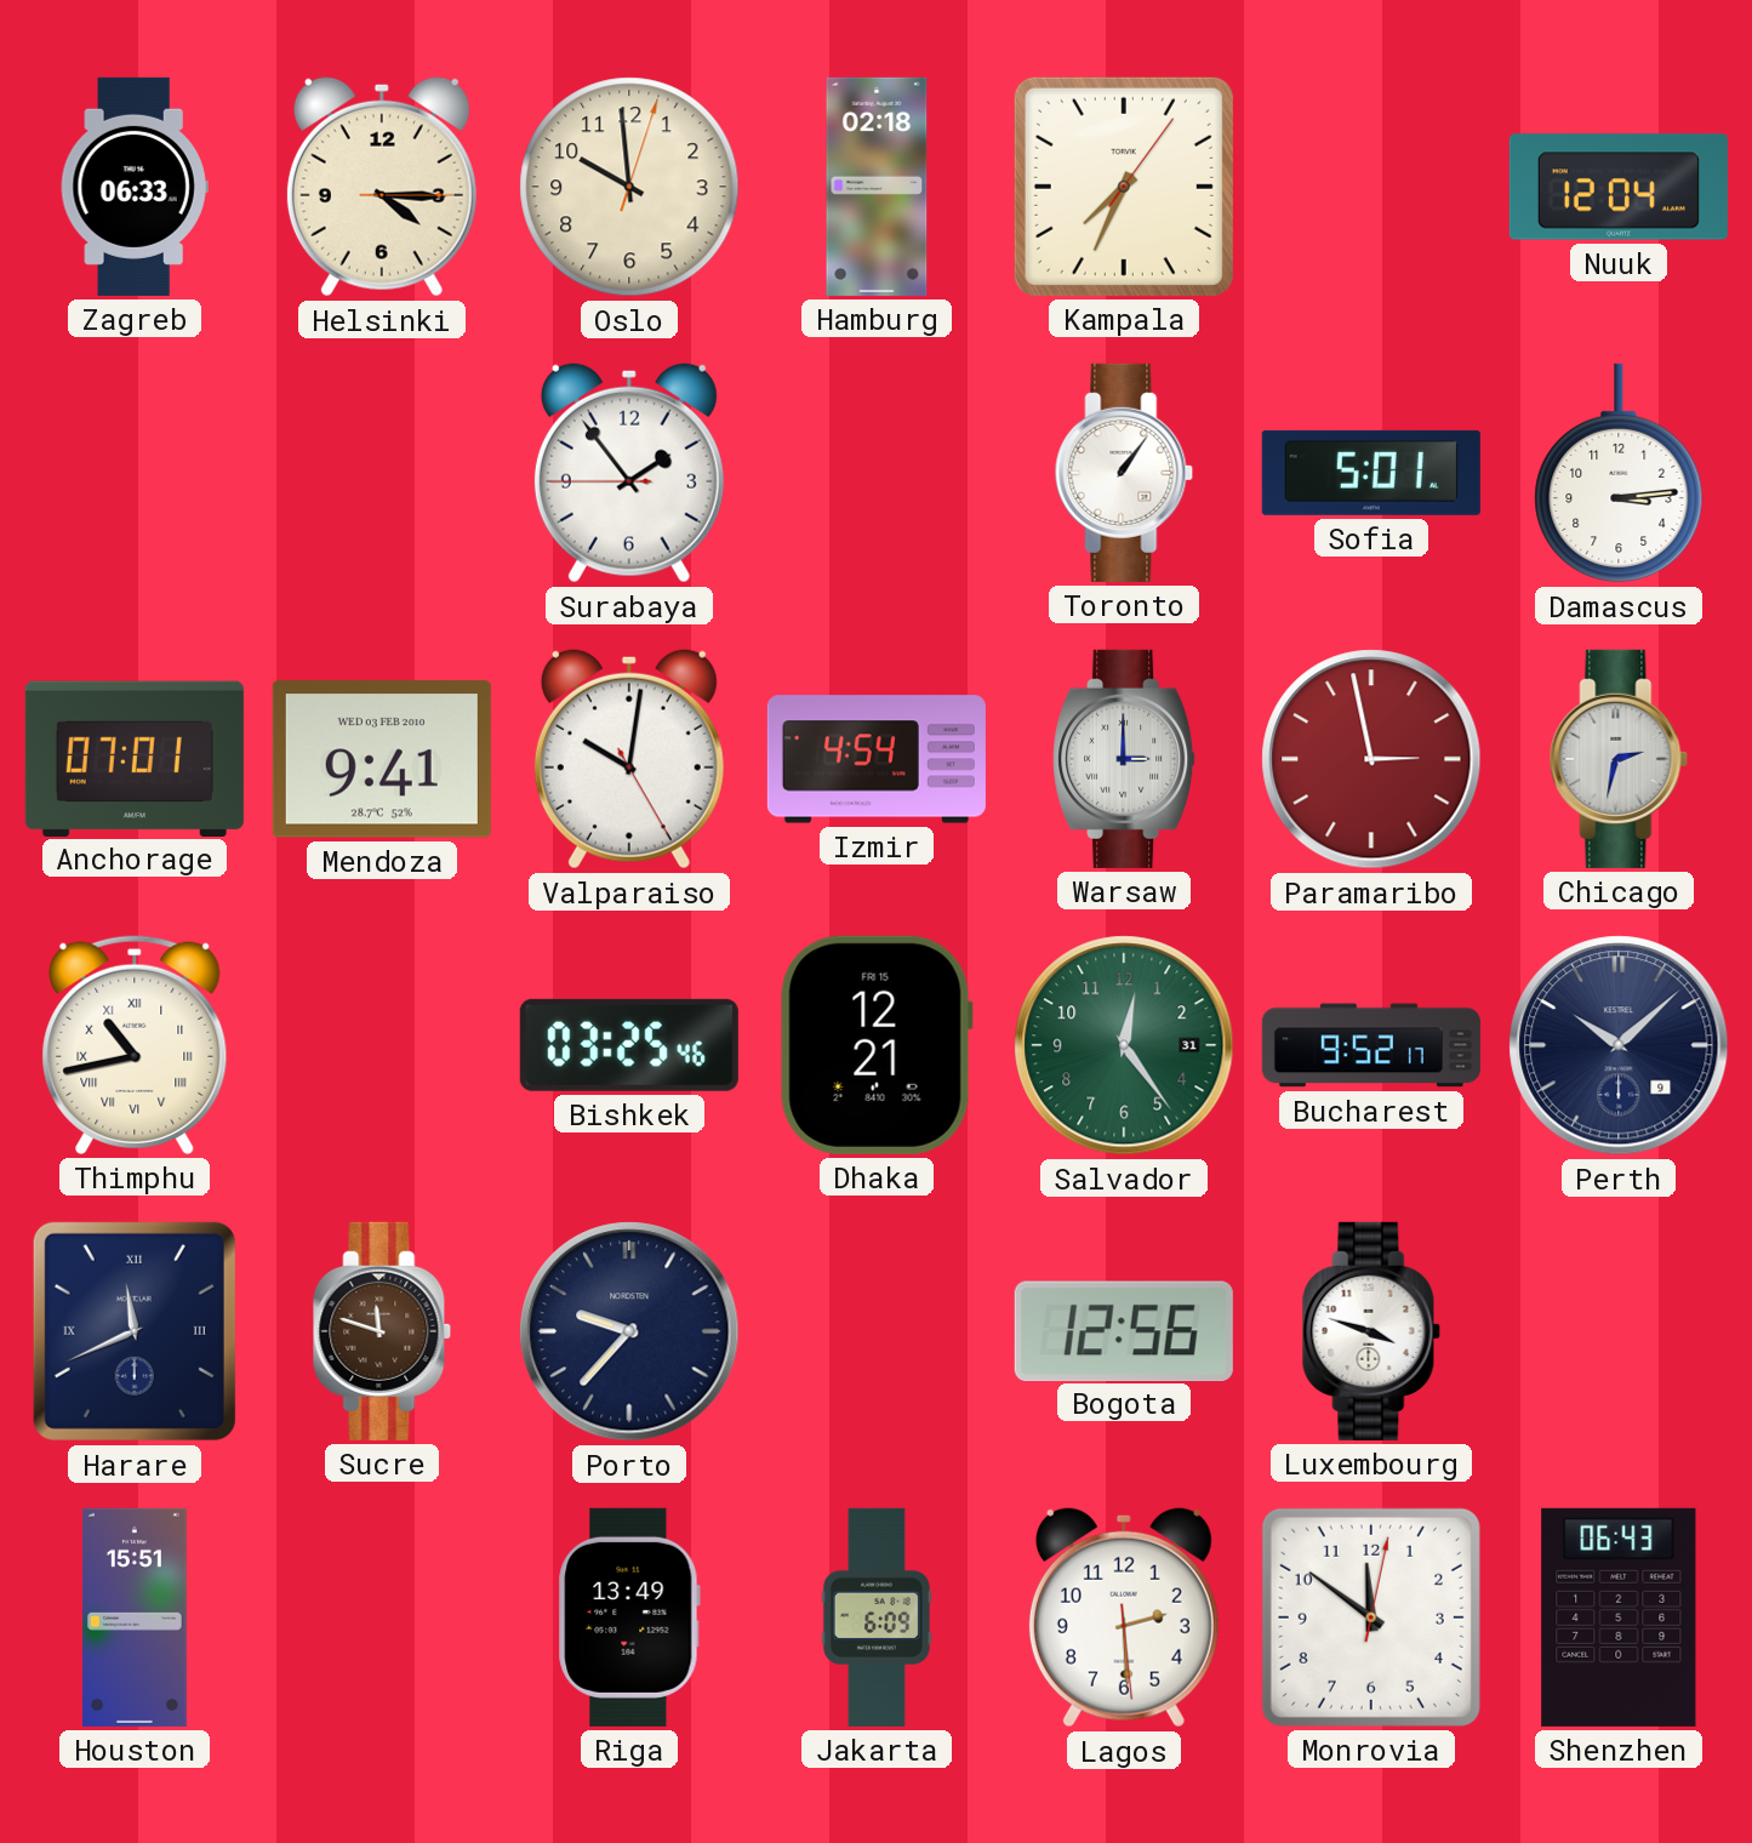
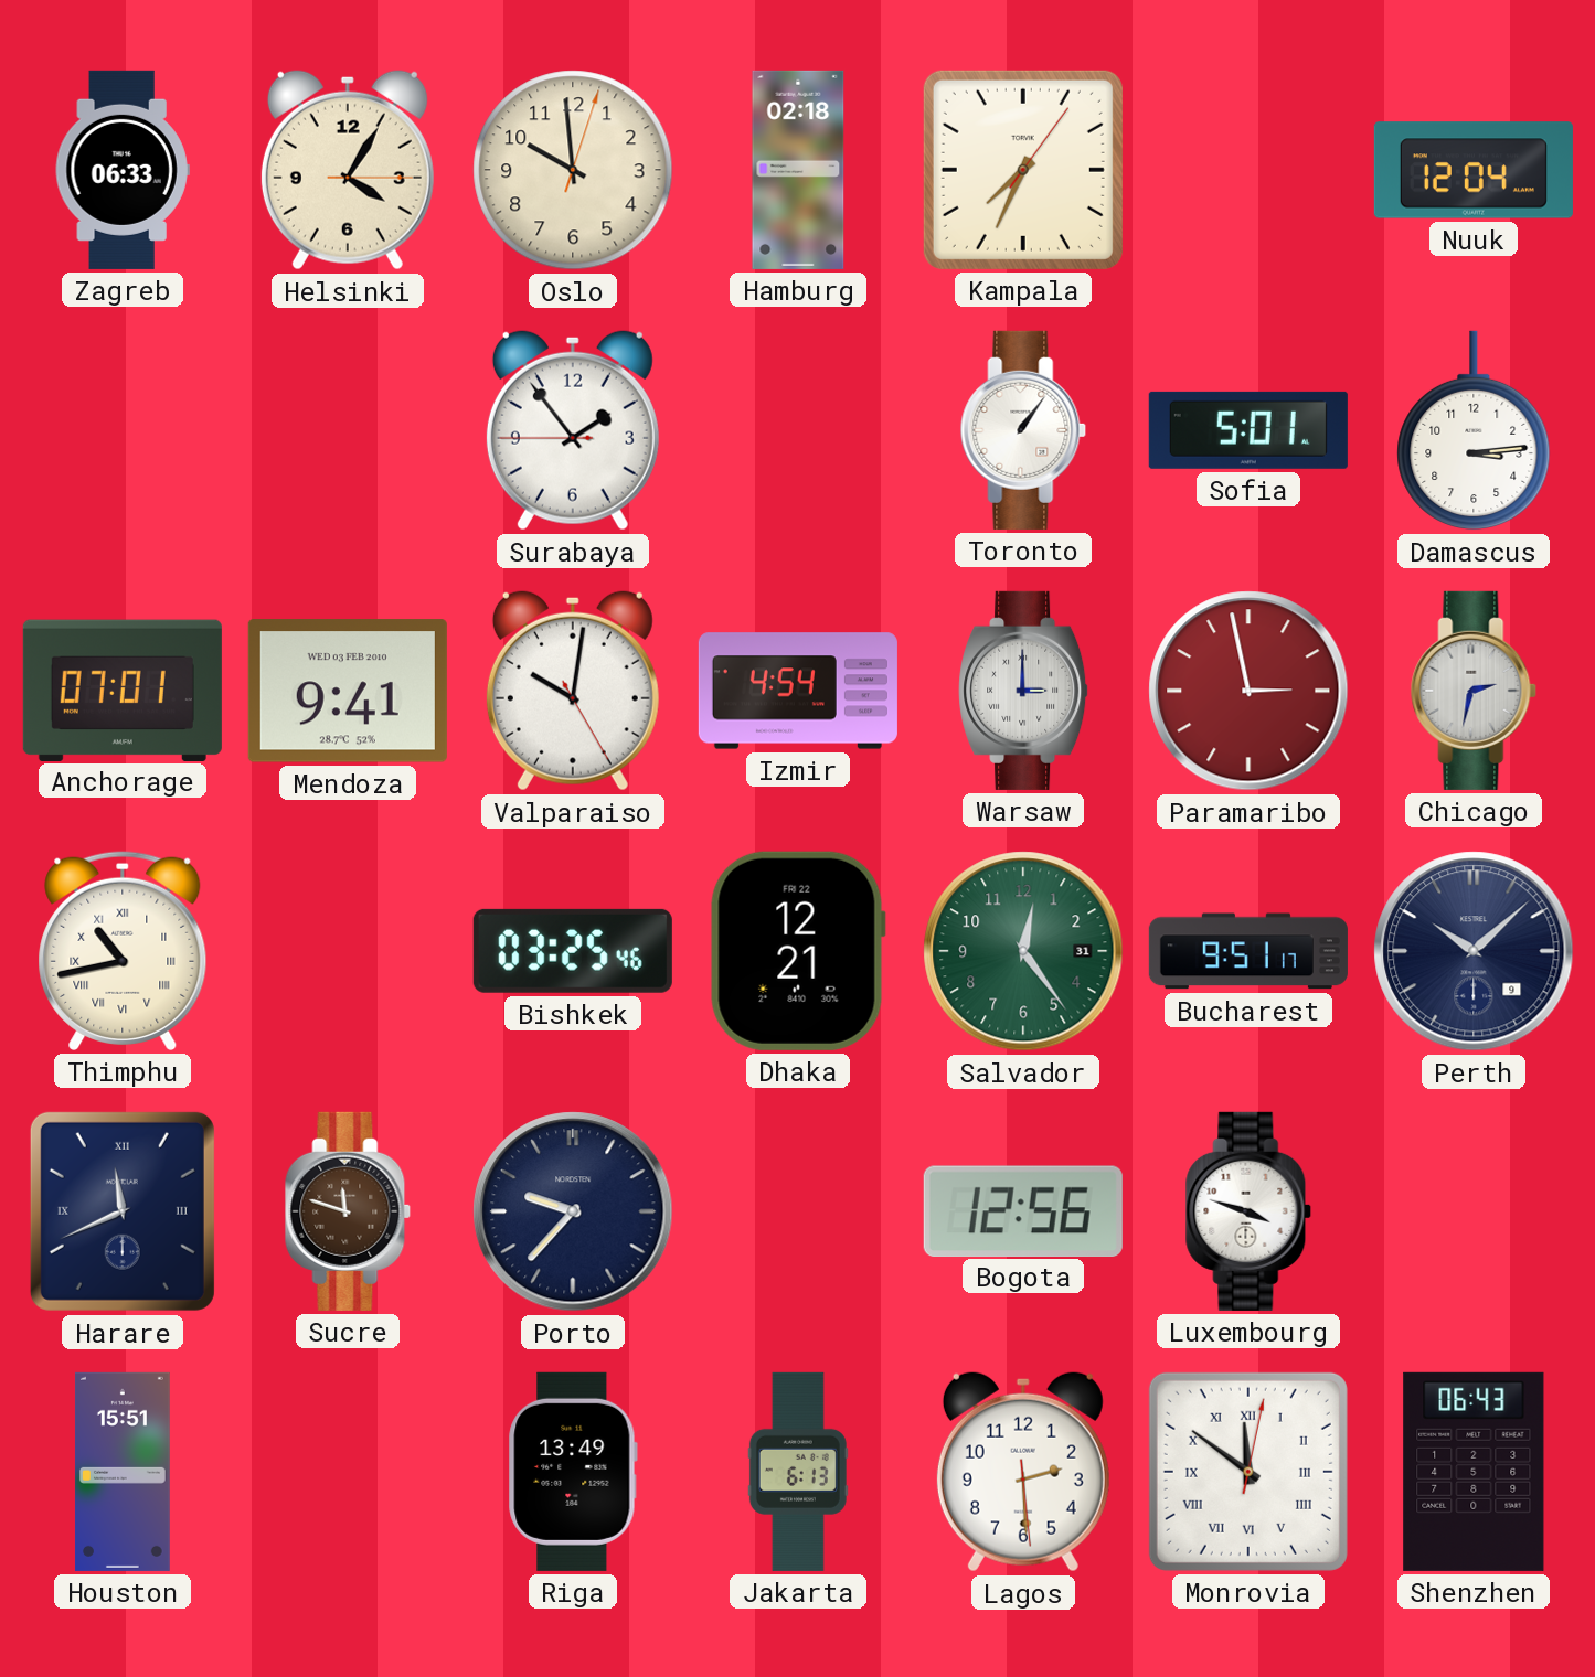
Helsinki: 4:15 -> 4:05
Dhaka date: FRI 15 -> FRI 22
Bucharest: 9:52 -> 9:51
Jakarta: 6:09 -> 6:13
Monrovia numerals: Arabic -> Roman
